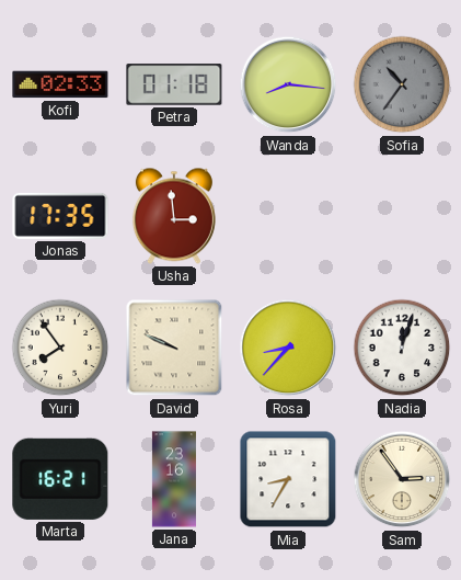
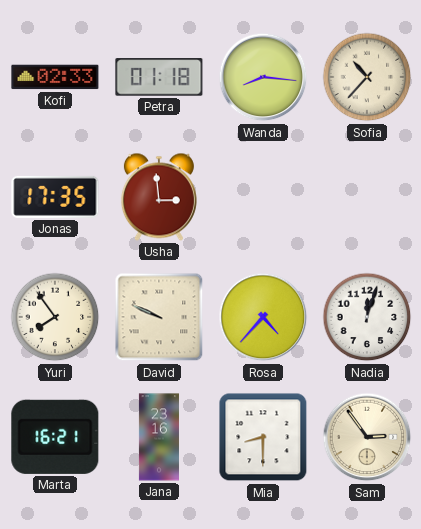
Sofia: 10:36 -> 10:37
Sofia dial: grey -> cream
Rosa: 8:37 -> 4:37
Mia: 8:35 -> 8:30
